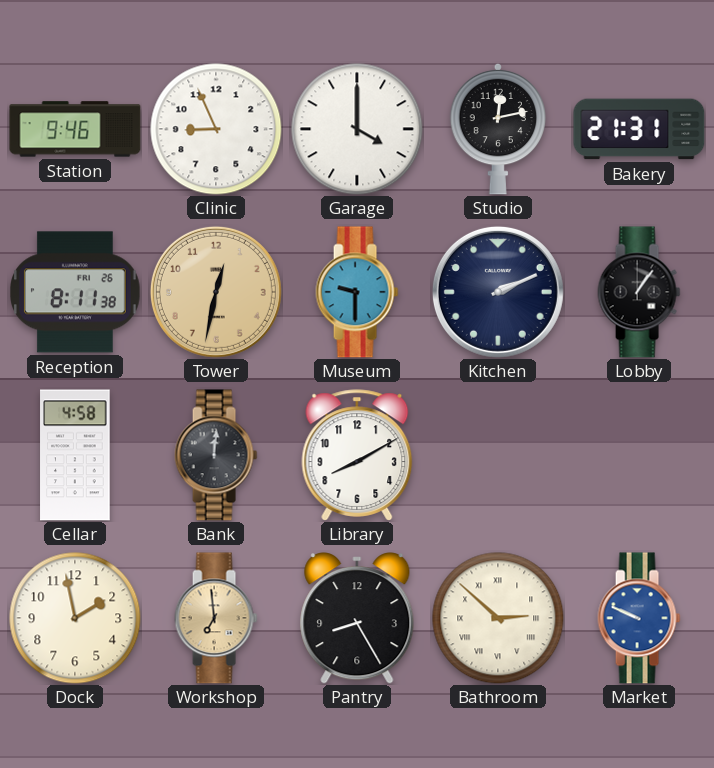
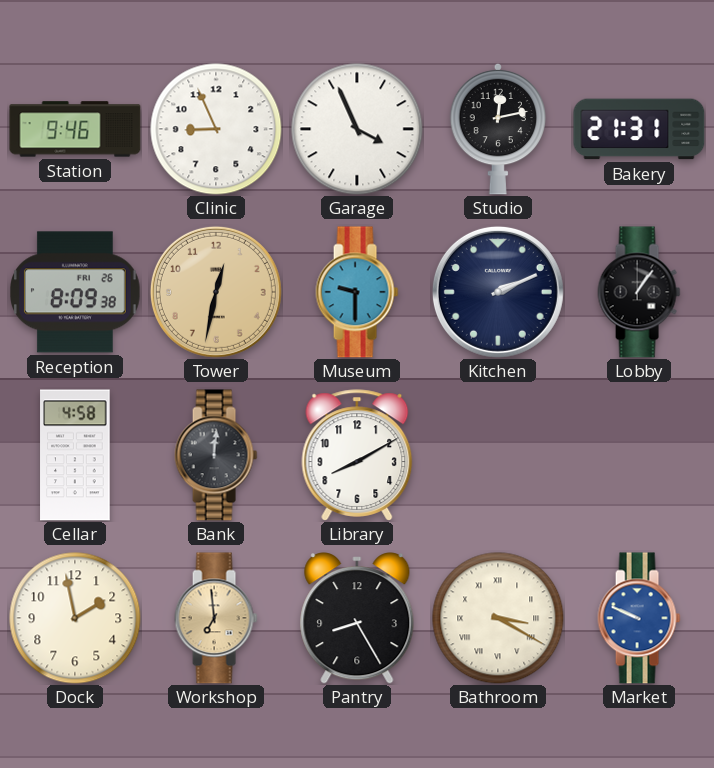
Garage: 4:00 -> 3:56
Reception: 8:11 -> 8:09
Bathroom: 2:52 -> 3:20
